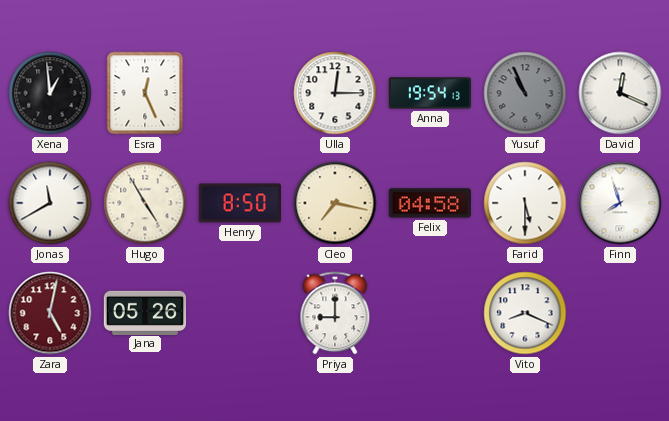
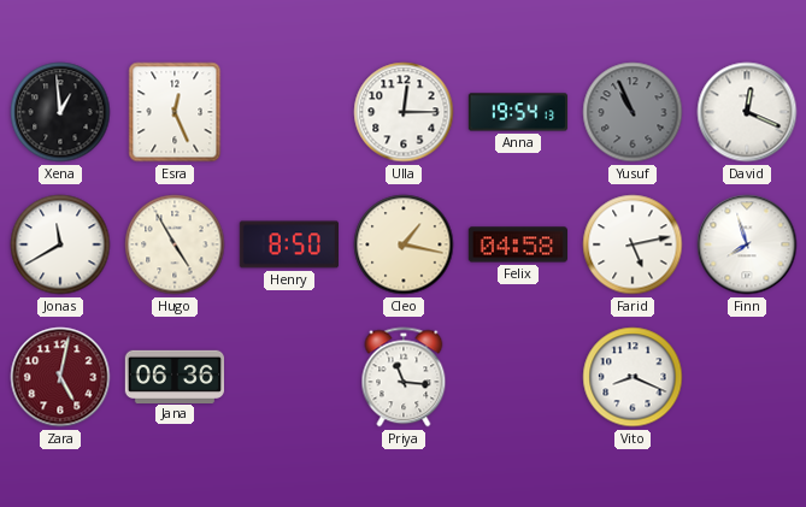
Cleo: 7:17 -> 1:17
Farid: 5:30 -> 5:13
Jana: 05:26 -> 06:36
Priya: 9:00 -> 11:16
